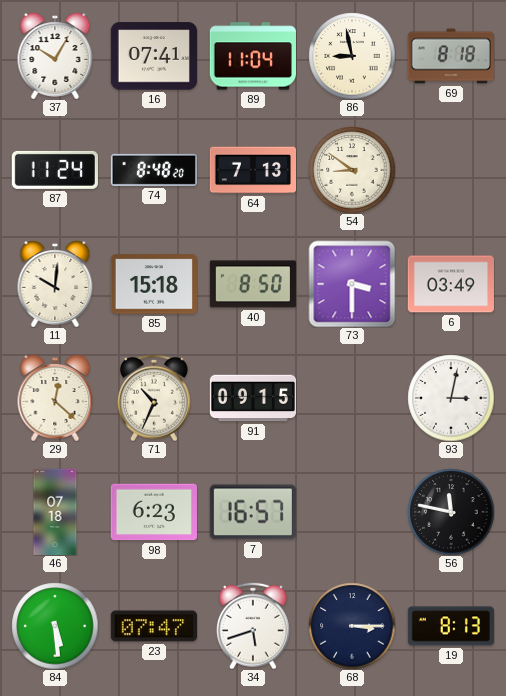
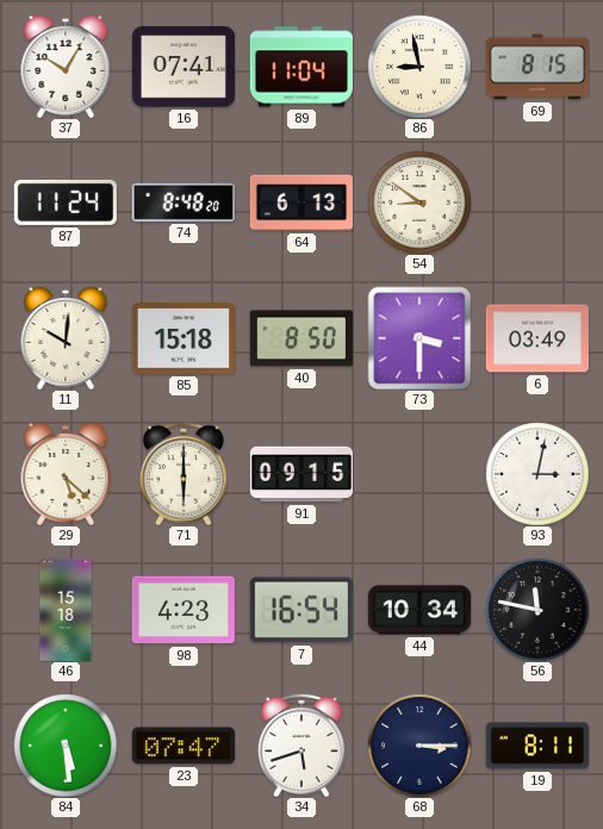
69: 8:18 -> 8:15
64: 7:13 -> 6:13
29: 12:22 -> 5:22
71: 10:34 -> 6:00
46: 07:18 -> 15:18
98: 6:23 -> 4:23
7: 16:57 -> 16:54
44: none -> 10:34
19: 8:13 -> 8:11
